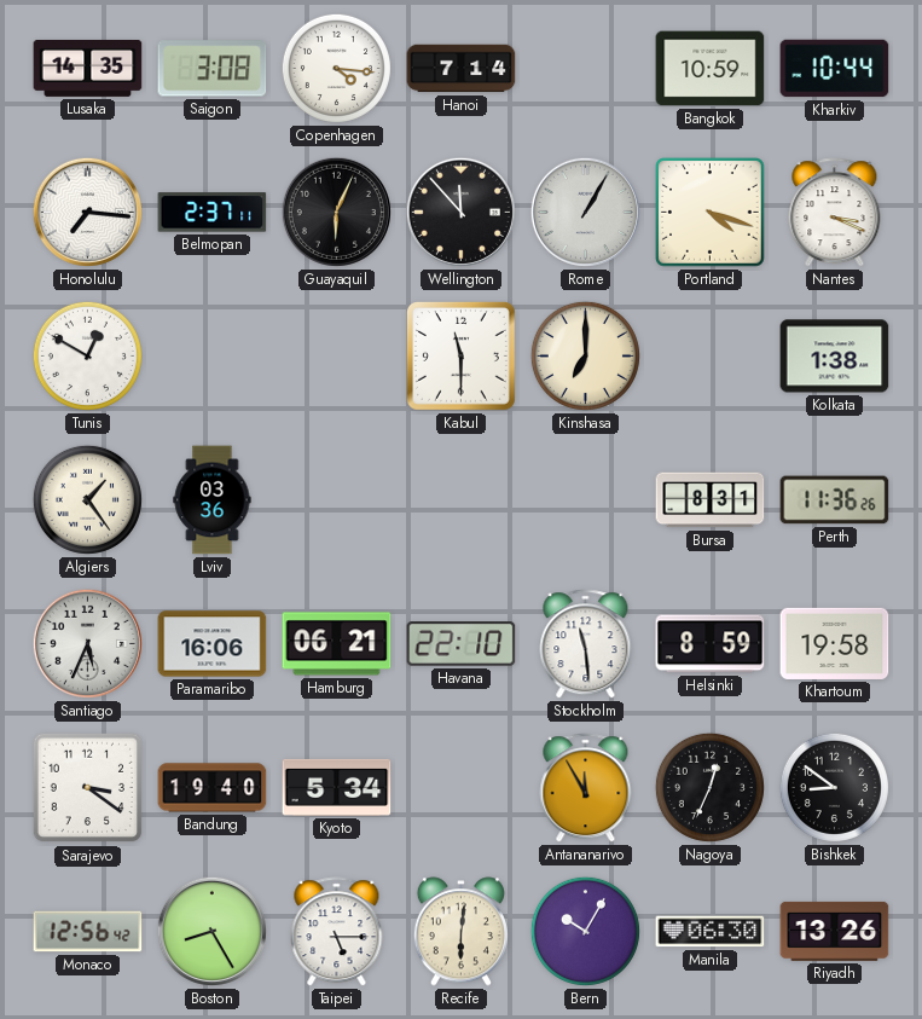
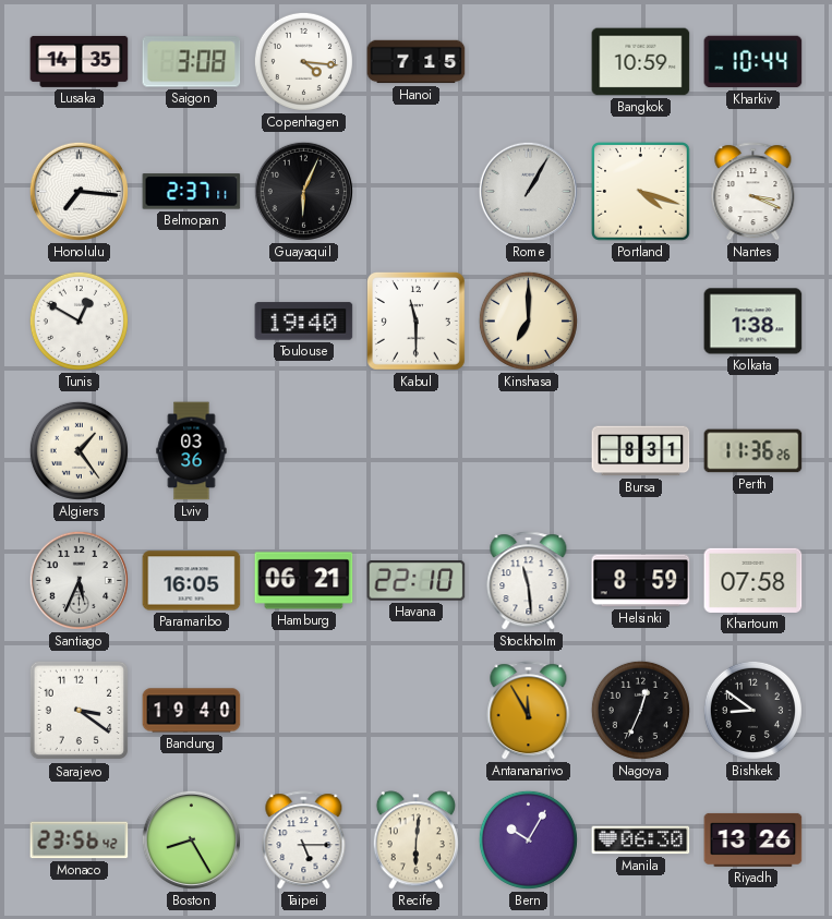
Hanoi: 7:14 -> 7:15
Wellington: 11:53 -> none
Toulouse: none -> 19:40
Paramaribo: 16:06 -> 16:05
Khartoum: 19:58 -> 07:58
Kyoto: 5:34 -> none
Monaco: 12:56 -> 23:56
